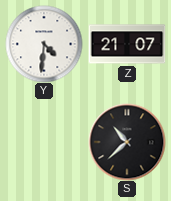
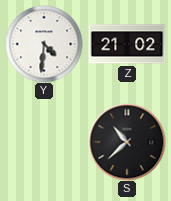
Z: 21:07 -> 21:02
